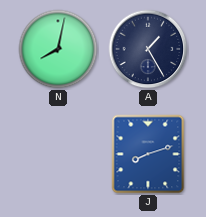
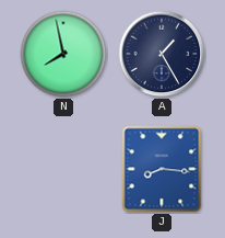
N: 8:02 -> 7:58
J: 8:12 -> 8:16
